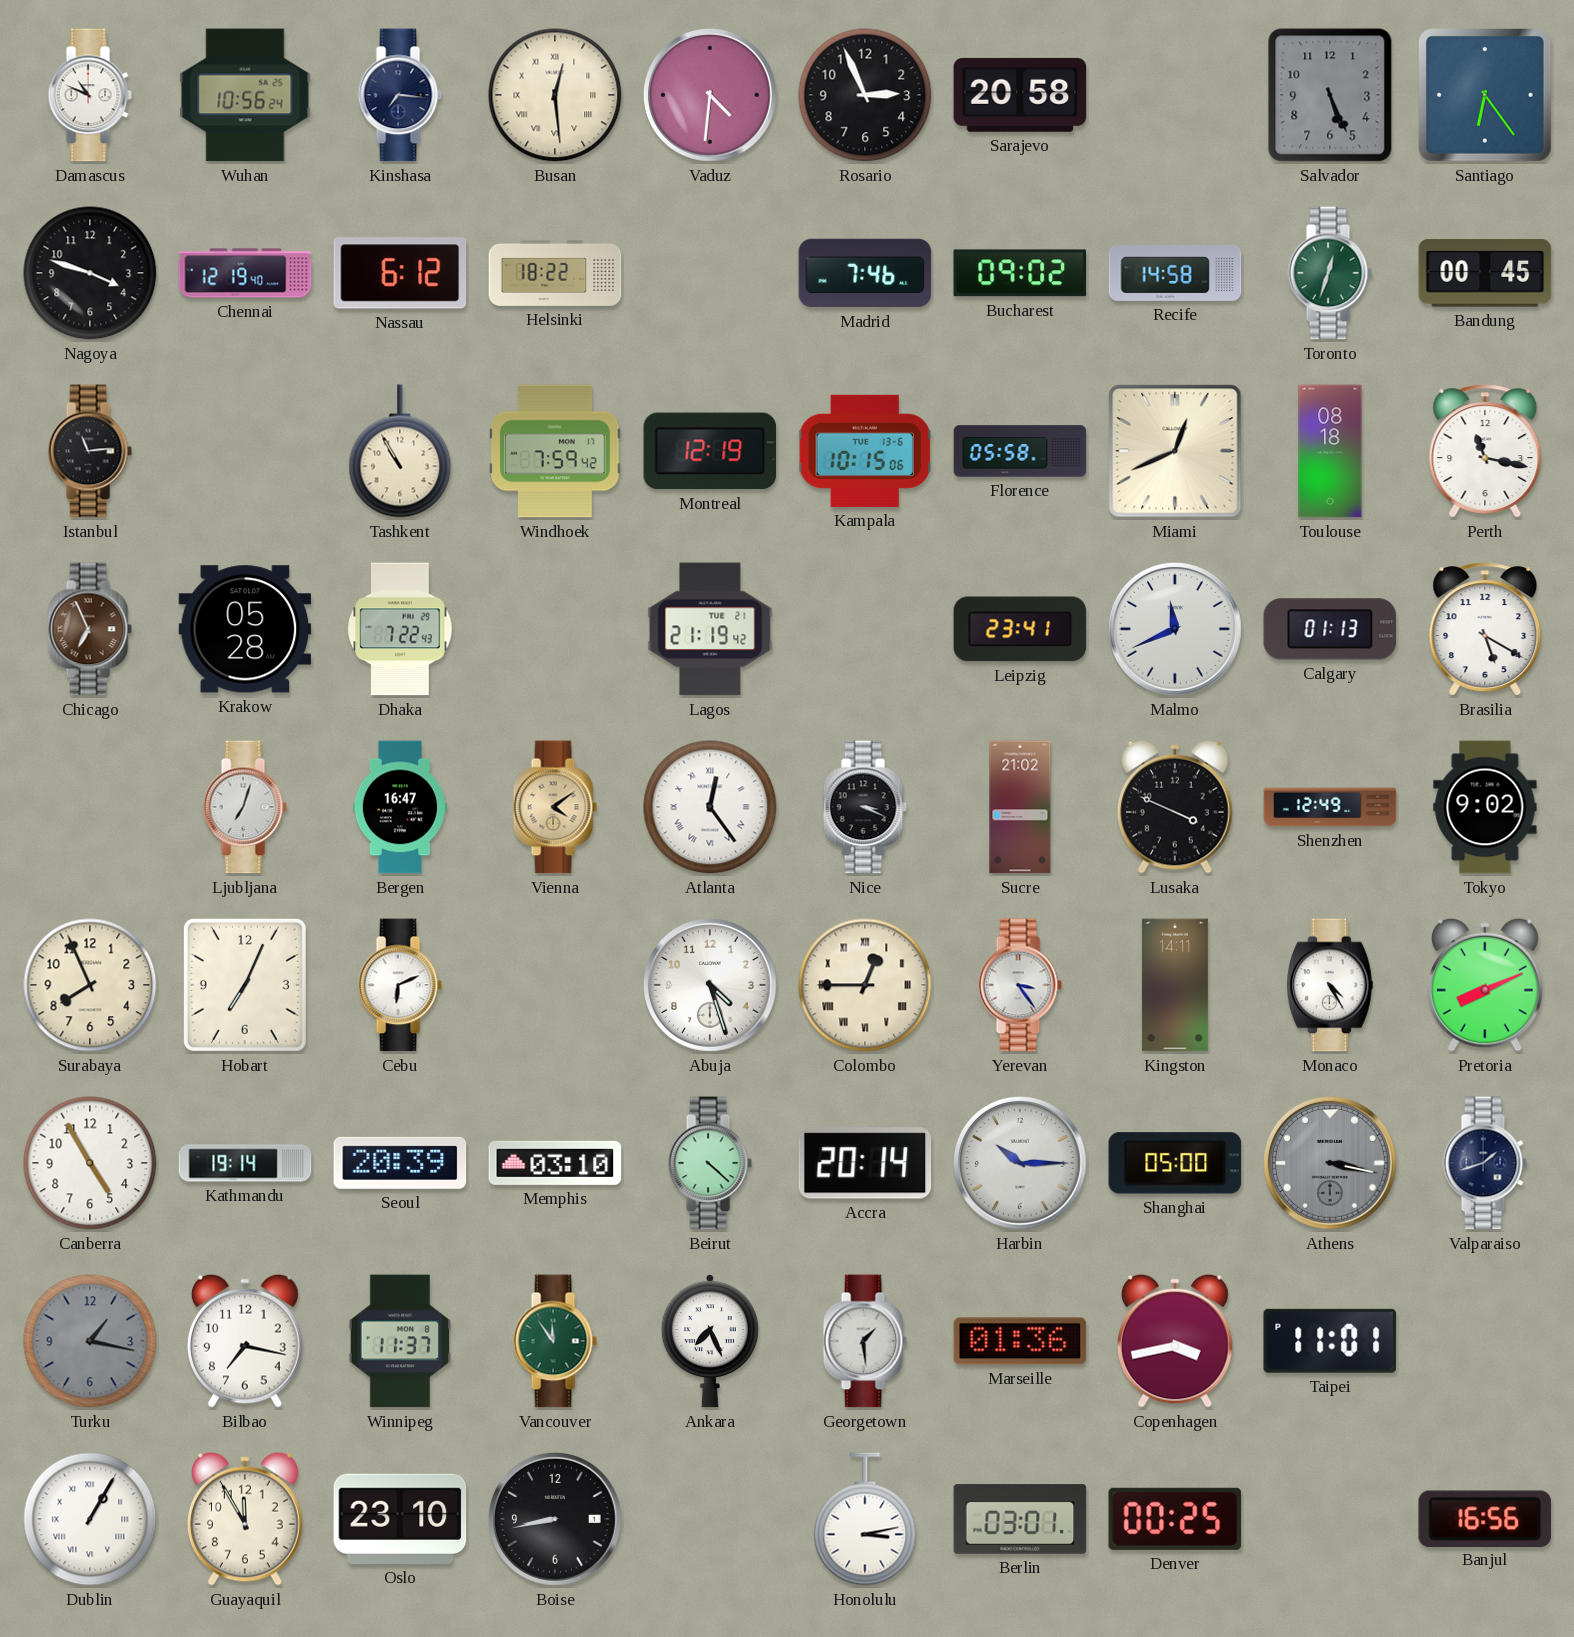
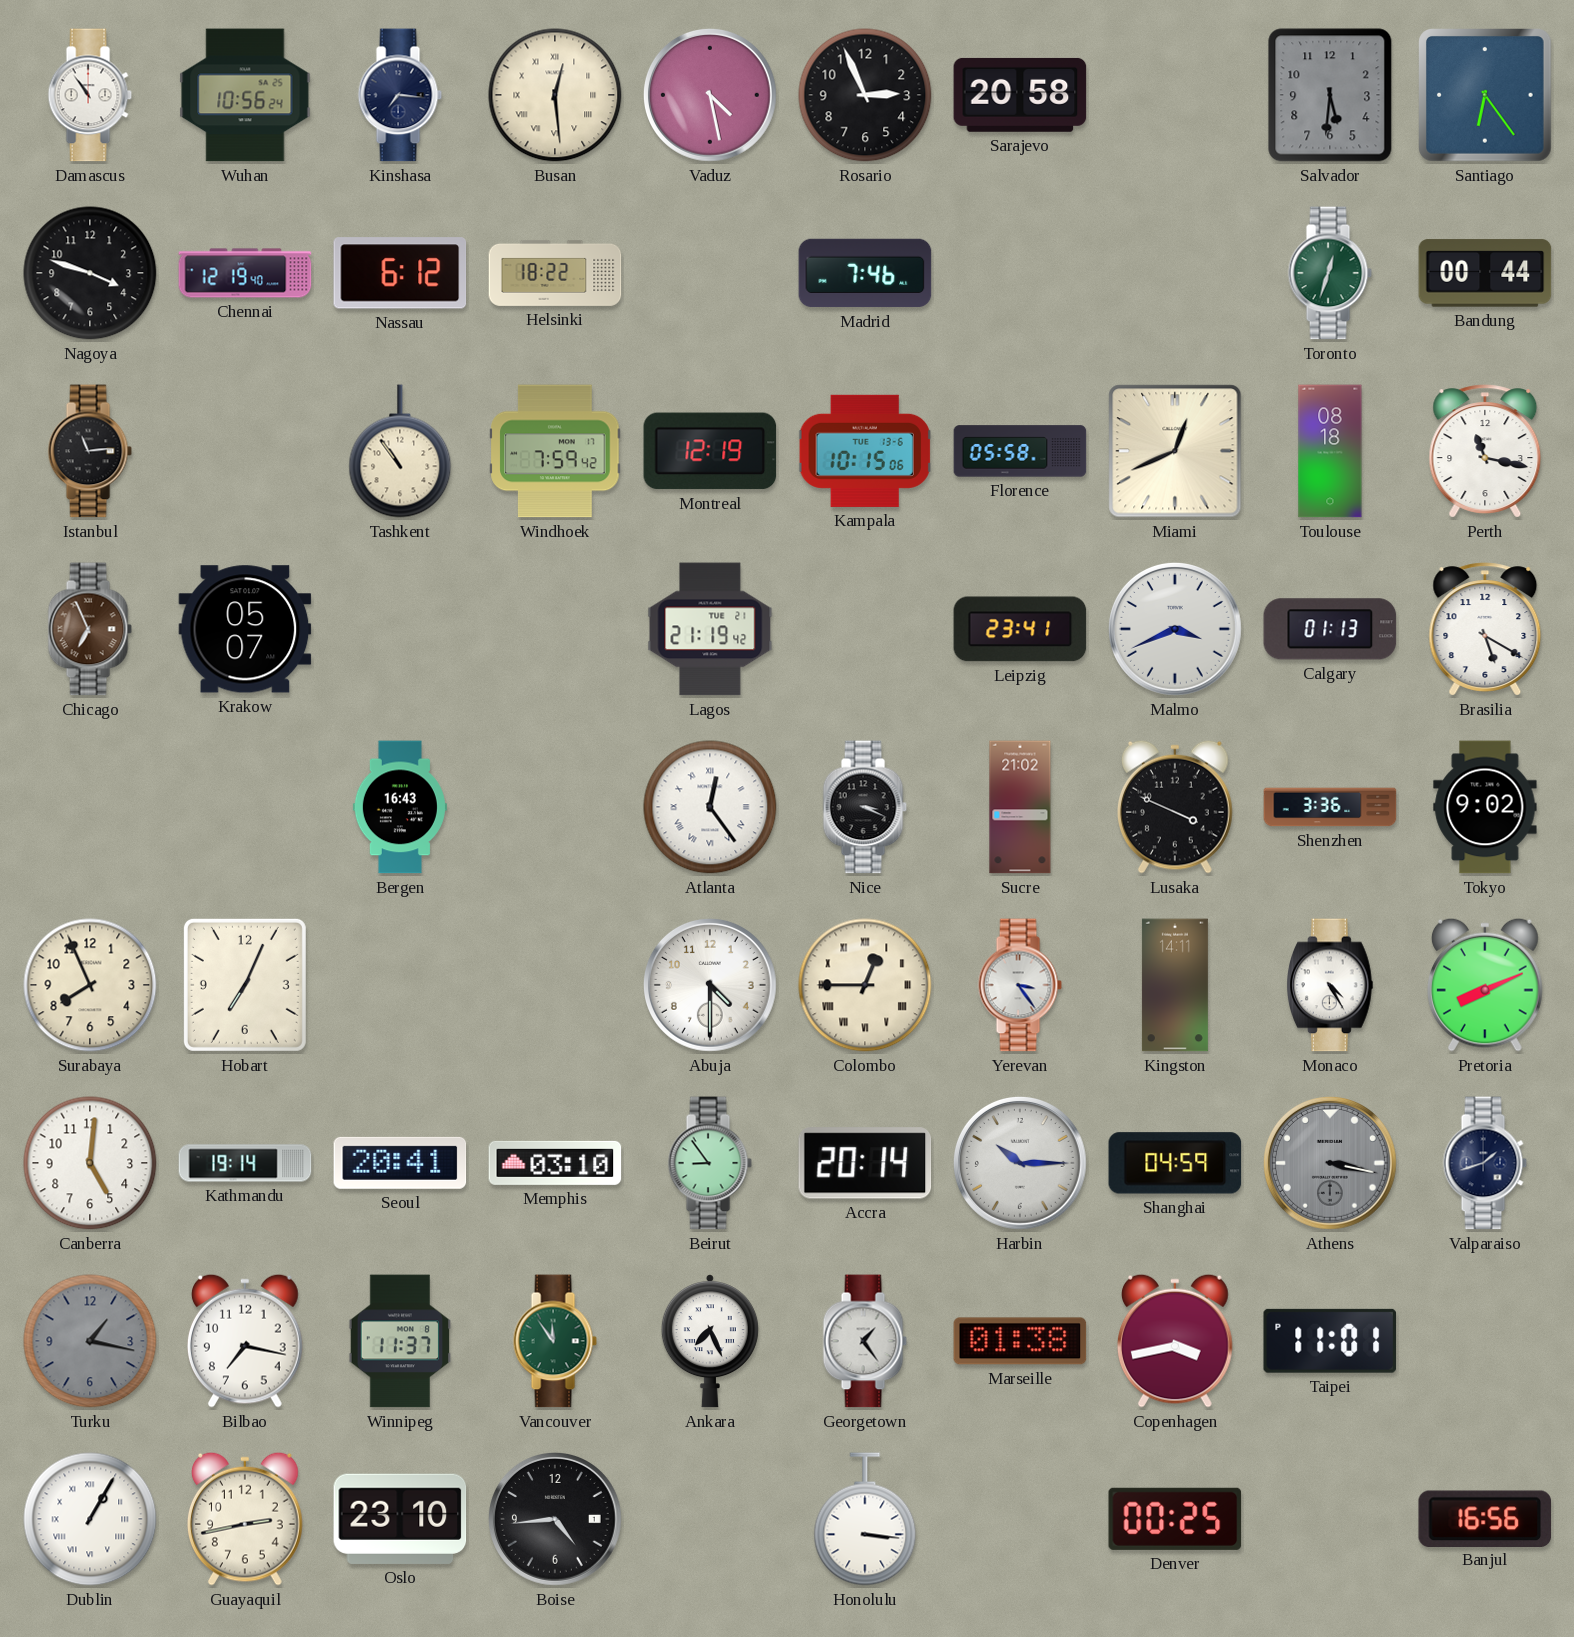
Damascus: 10:49 -> 10:54
Vaduz: 4:31 -> 4:28
Salvador: 5:26 -> 5:31
Bucharest: 09:02 -> none
Recife: 14:58 -> none
Bandung: 00:45 -> 00:44
Tashkent: 10:55 -> 10:54
Krakow: 05:28 -> 05:07
Dhaka: 7:22 -> none
Malmo: 11:41 -> 3:41
Ljubljana: 7:03 -> none
Bergen: 16:47 -> 16:43
Vienna: 4:09 -> none
Shenzhen: 12:49 -> 3:36
Cebu: 6:11 -> none
Abuja: 4:27 -> 4:30
Canberra: 4:55 -> 5:01
Seoul: 20:39 -> 20:41
Beirut: 4:22 -> 8:54
Shanghai: 05:00 -> 04:59
Georgetown: 1:29 -> 1:24
Marseille: 01:36 -> 01:38
Guayaquil: 11:55 -> 2:43
Boise: 8:43 -> 4:44
Honolulu: 3:13 -> 3:16
Berlin: 03:01 -> none
